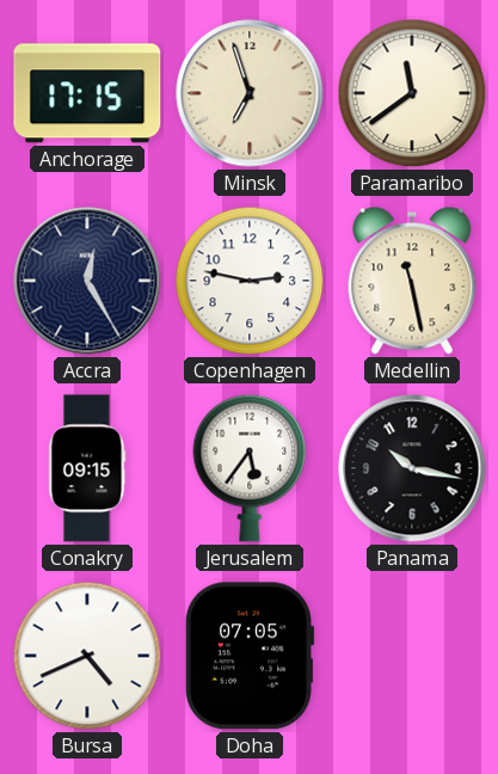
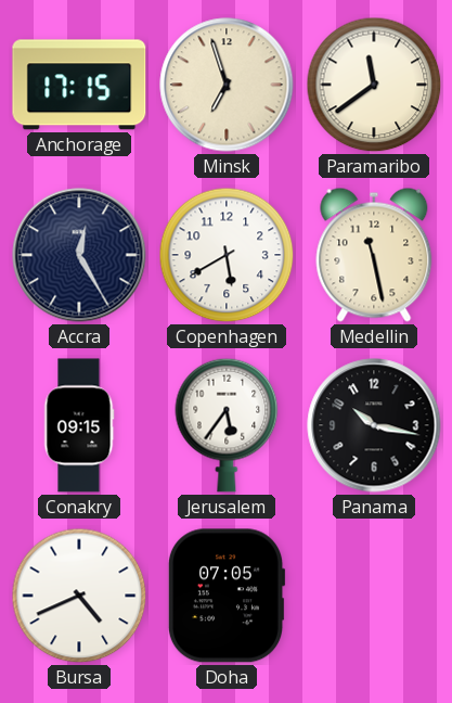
Copenhagen: 2:47 -> 5:40
